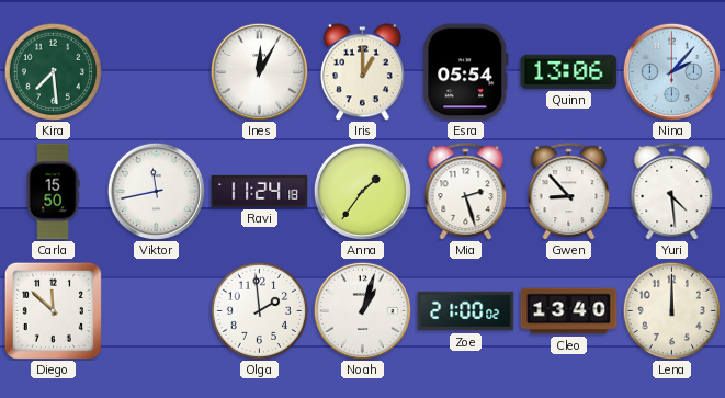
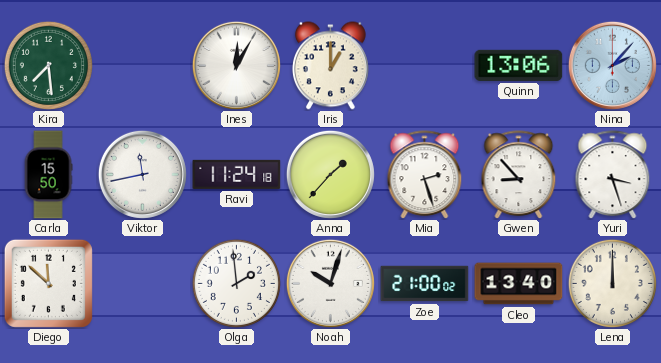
Esra: 05:54 -> none
Anna: 1:36 -> 1:37
Yuri: 4:29 -> 3:27
Noah: 1:03 -> 10:03
